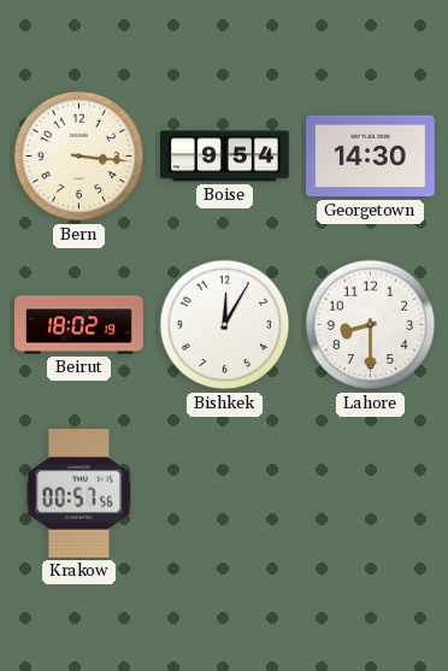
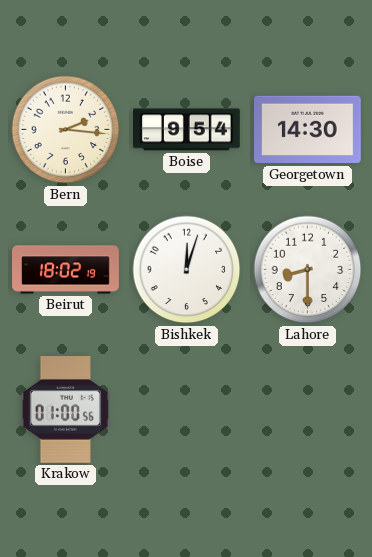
Bern: 3:16 -> 2:16
Bishkek: 12:05 -> 12:03
Krakow: 00:57 -> 01:00
